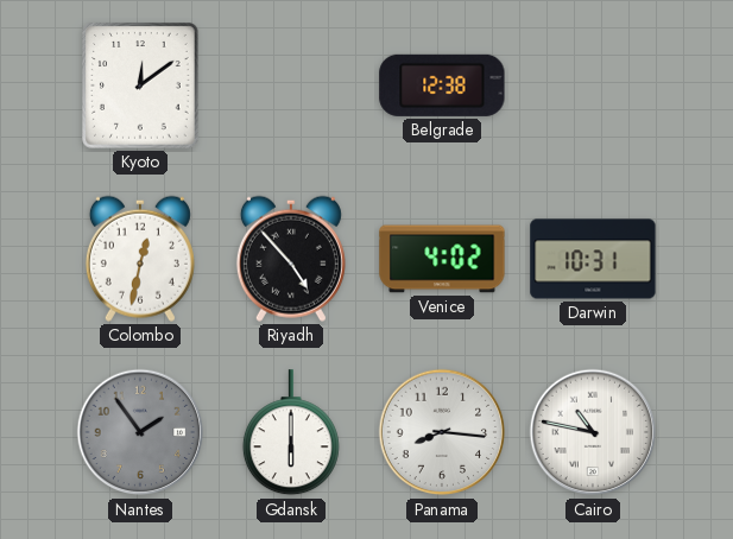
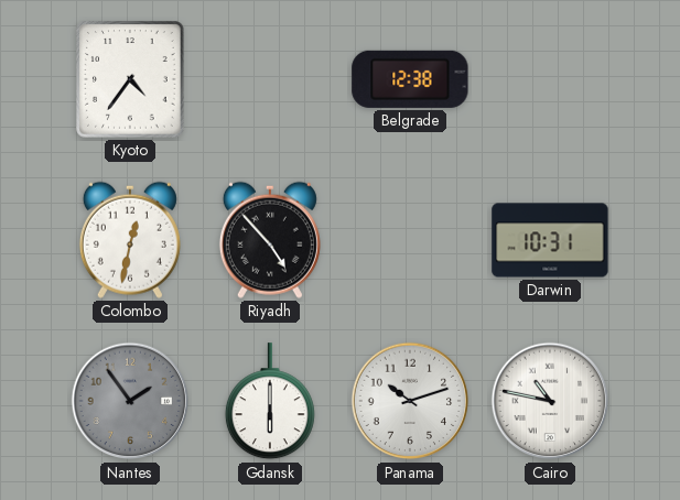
Kyoto: 12:09 -> 4:36
Venice: 4:02 -> none
Panama: 8:16 -> 10:12
